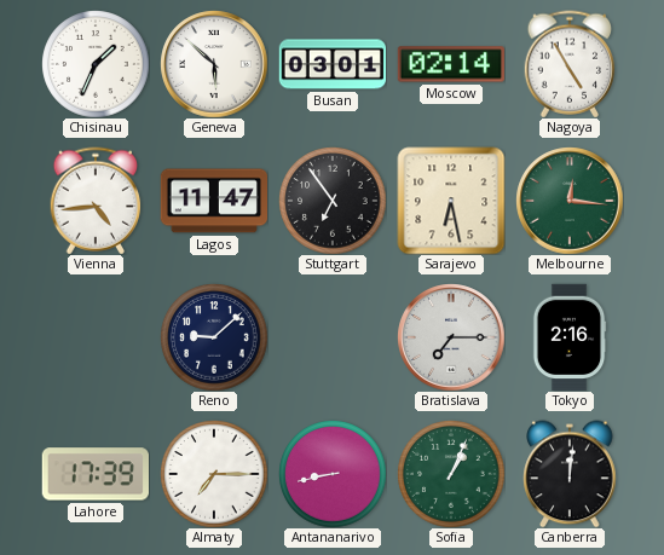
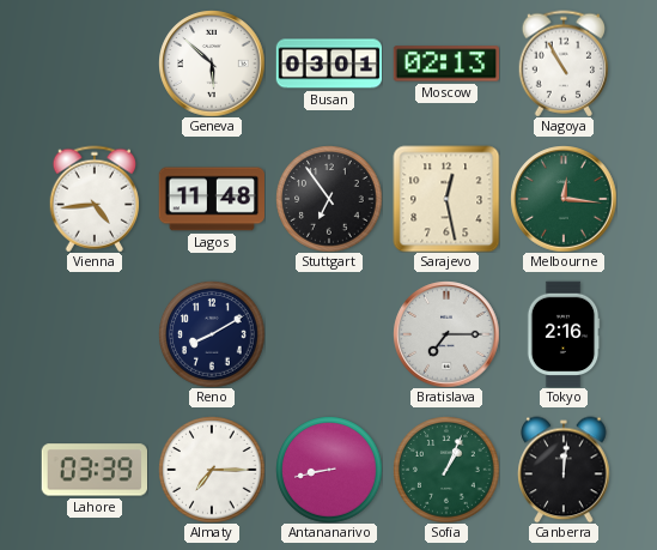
Chisinau: 1:34 -> none
Moscow: 02:14 -> 02:13
Nagoya: 4:55 -> 10:55
Lagos: 11:47 -> 11:48
Sarajevo: 6:28 -> 12:28
Reno: 9:08 -> 8:10
Lahore: 17:39 -> 03:39
